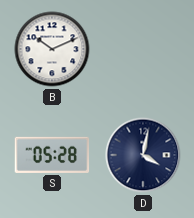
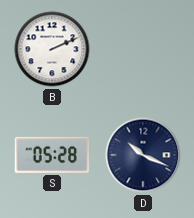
B: 10:11 -> 2:11
D: 4:02 -> 10:19
